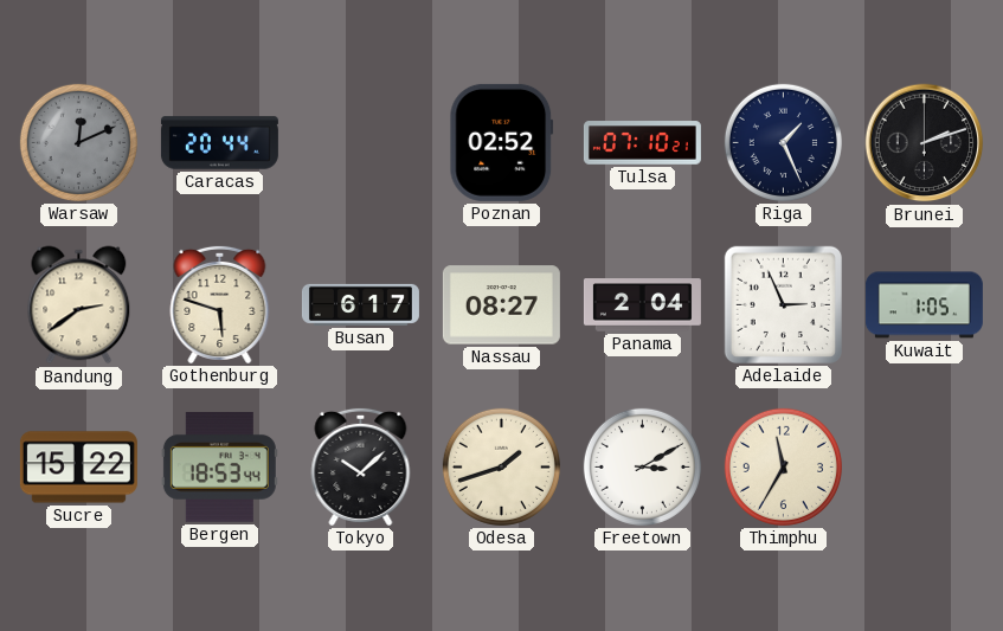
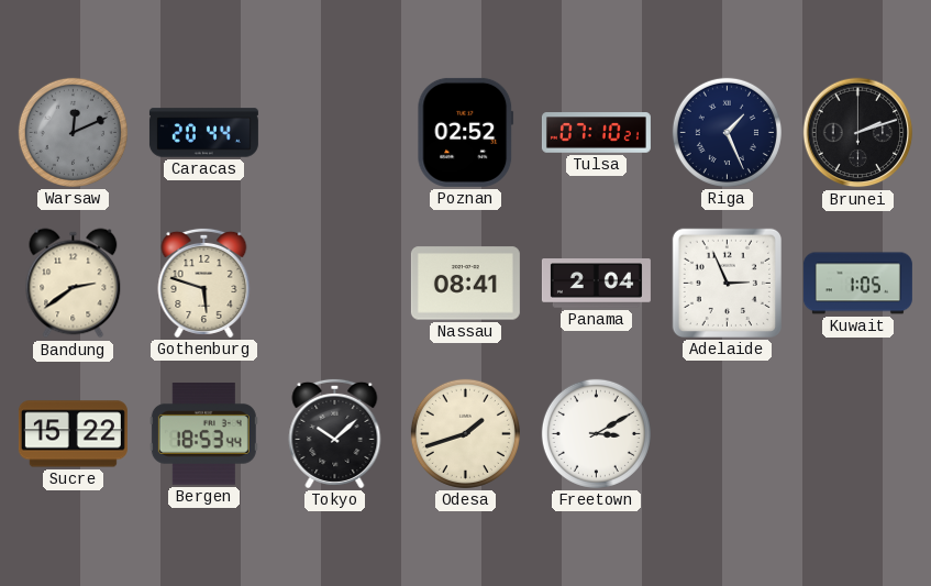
Busan: 6:17 -> none
Nassau: 08:27 -> 08:41
Thimphu: 11:35 -> none
